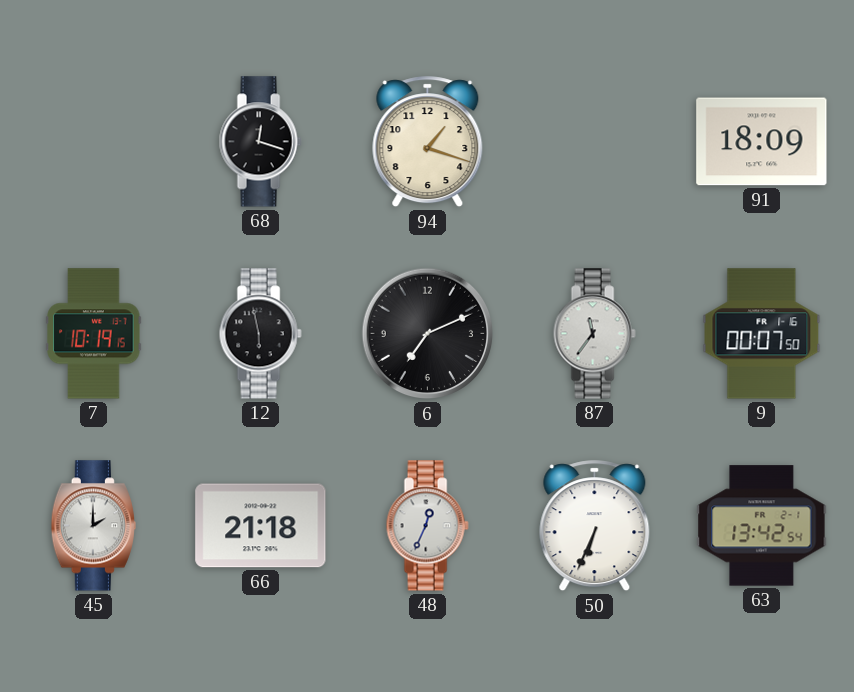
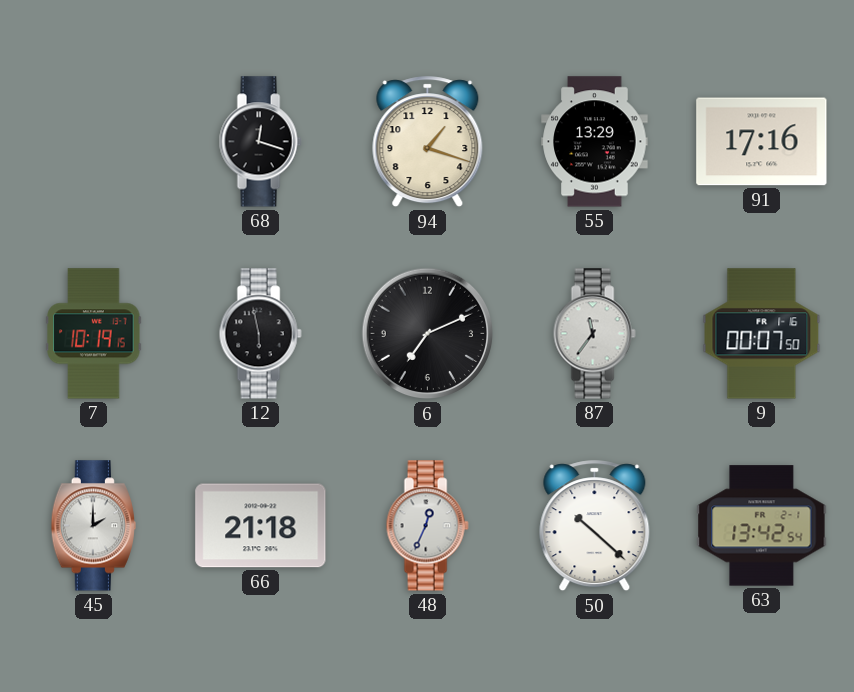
55: none -> 13:29
91: 18:09 -> 17:16
50: 6:34 -> 10:22
